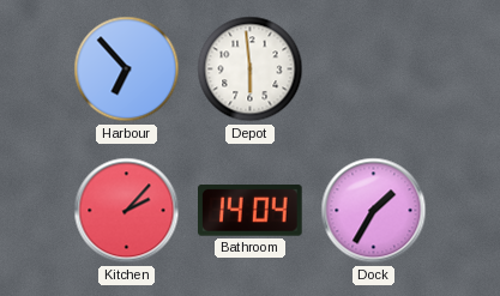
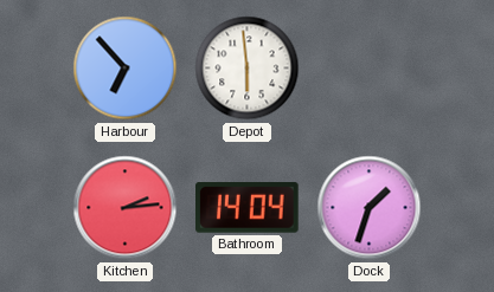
Kitchen: 2:07 -> 2:14
Dock: 1:35 -> 1:33
